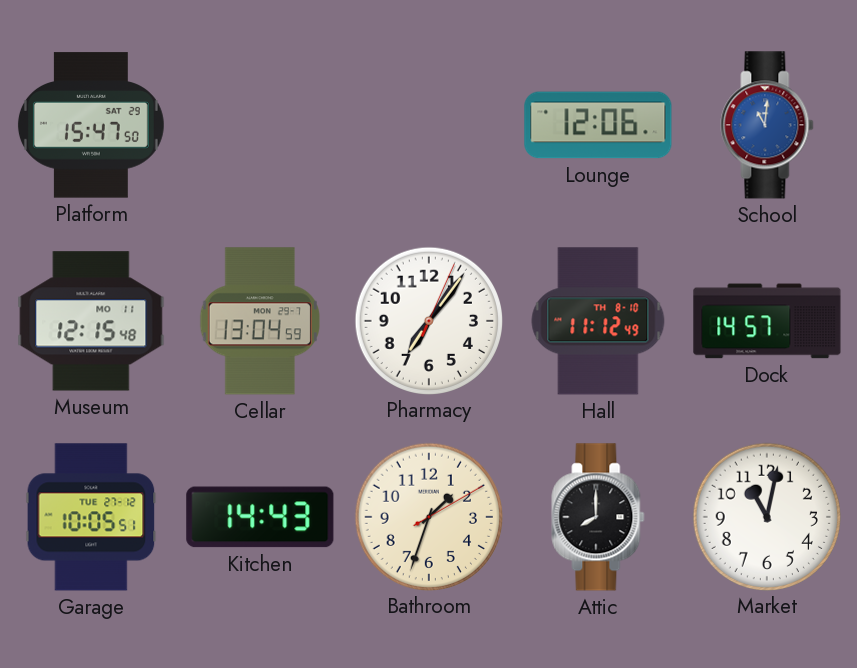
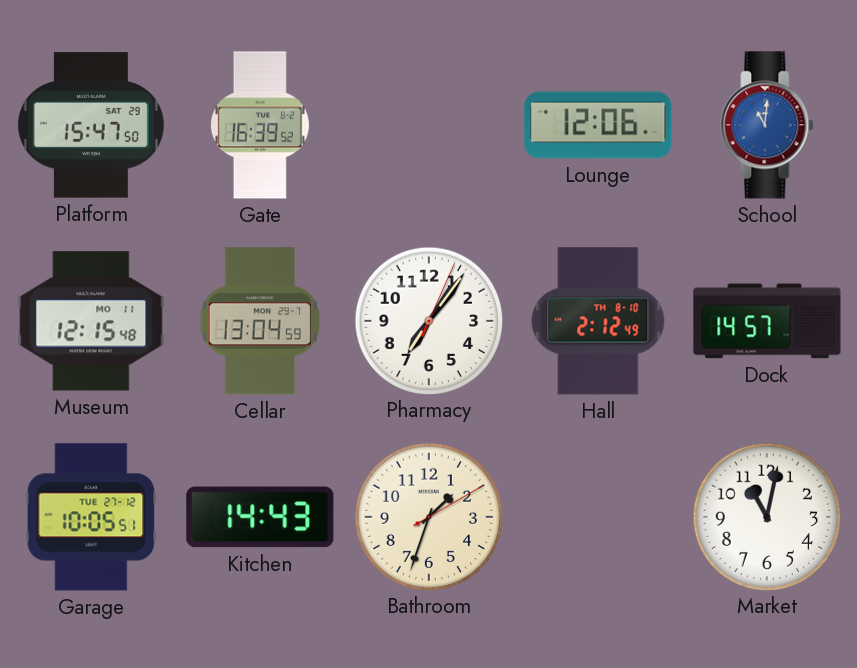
Gate: none -> 16:39
Hall: 11:12 -> 2:12
Attic: 8:00 -> none
